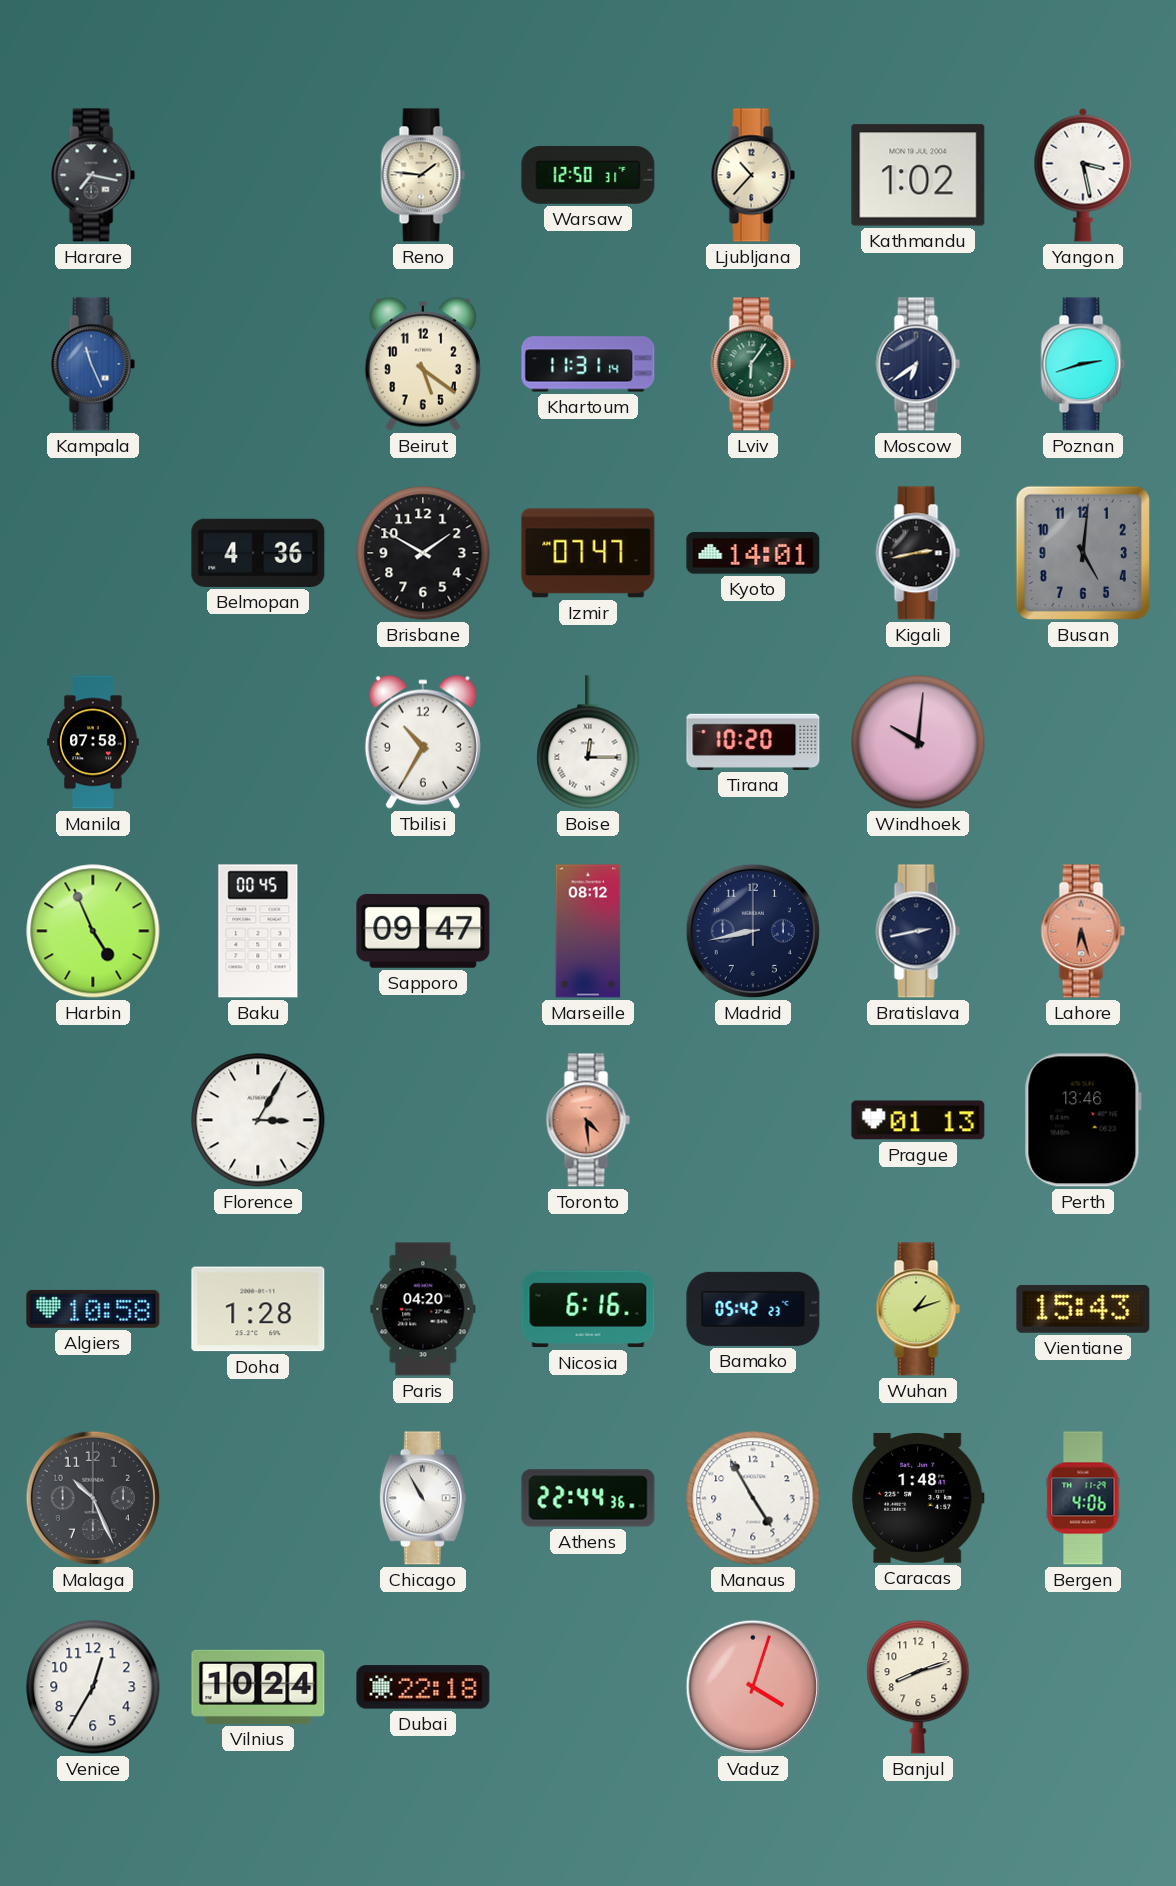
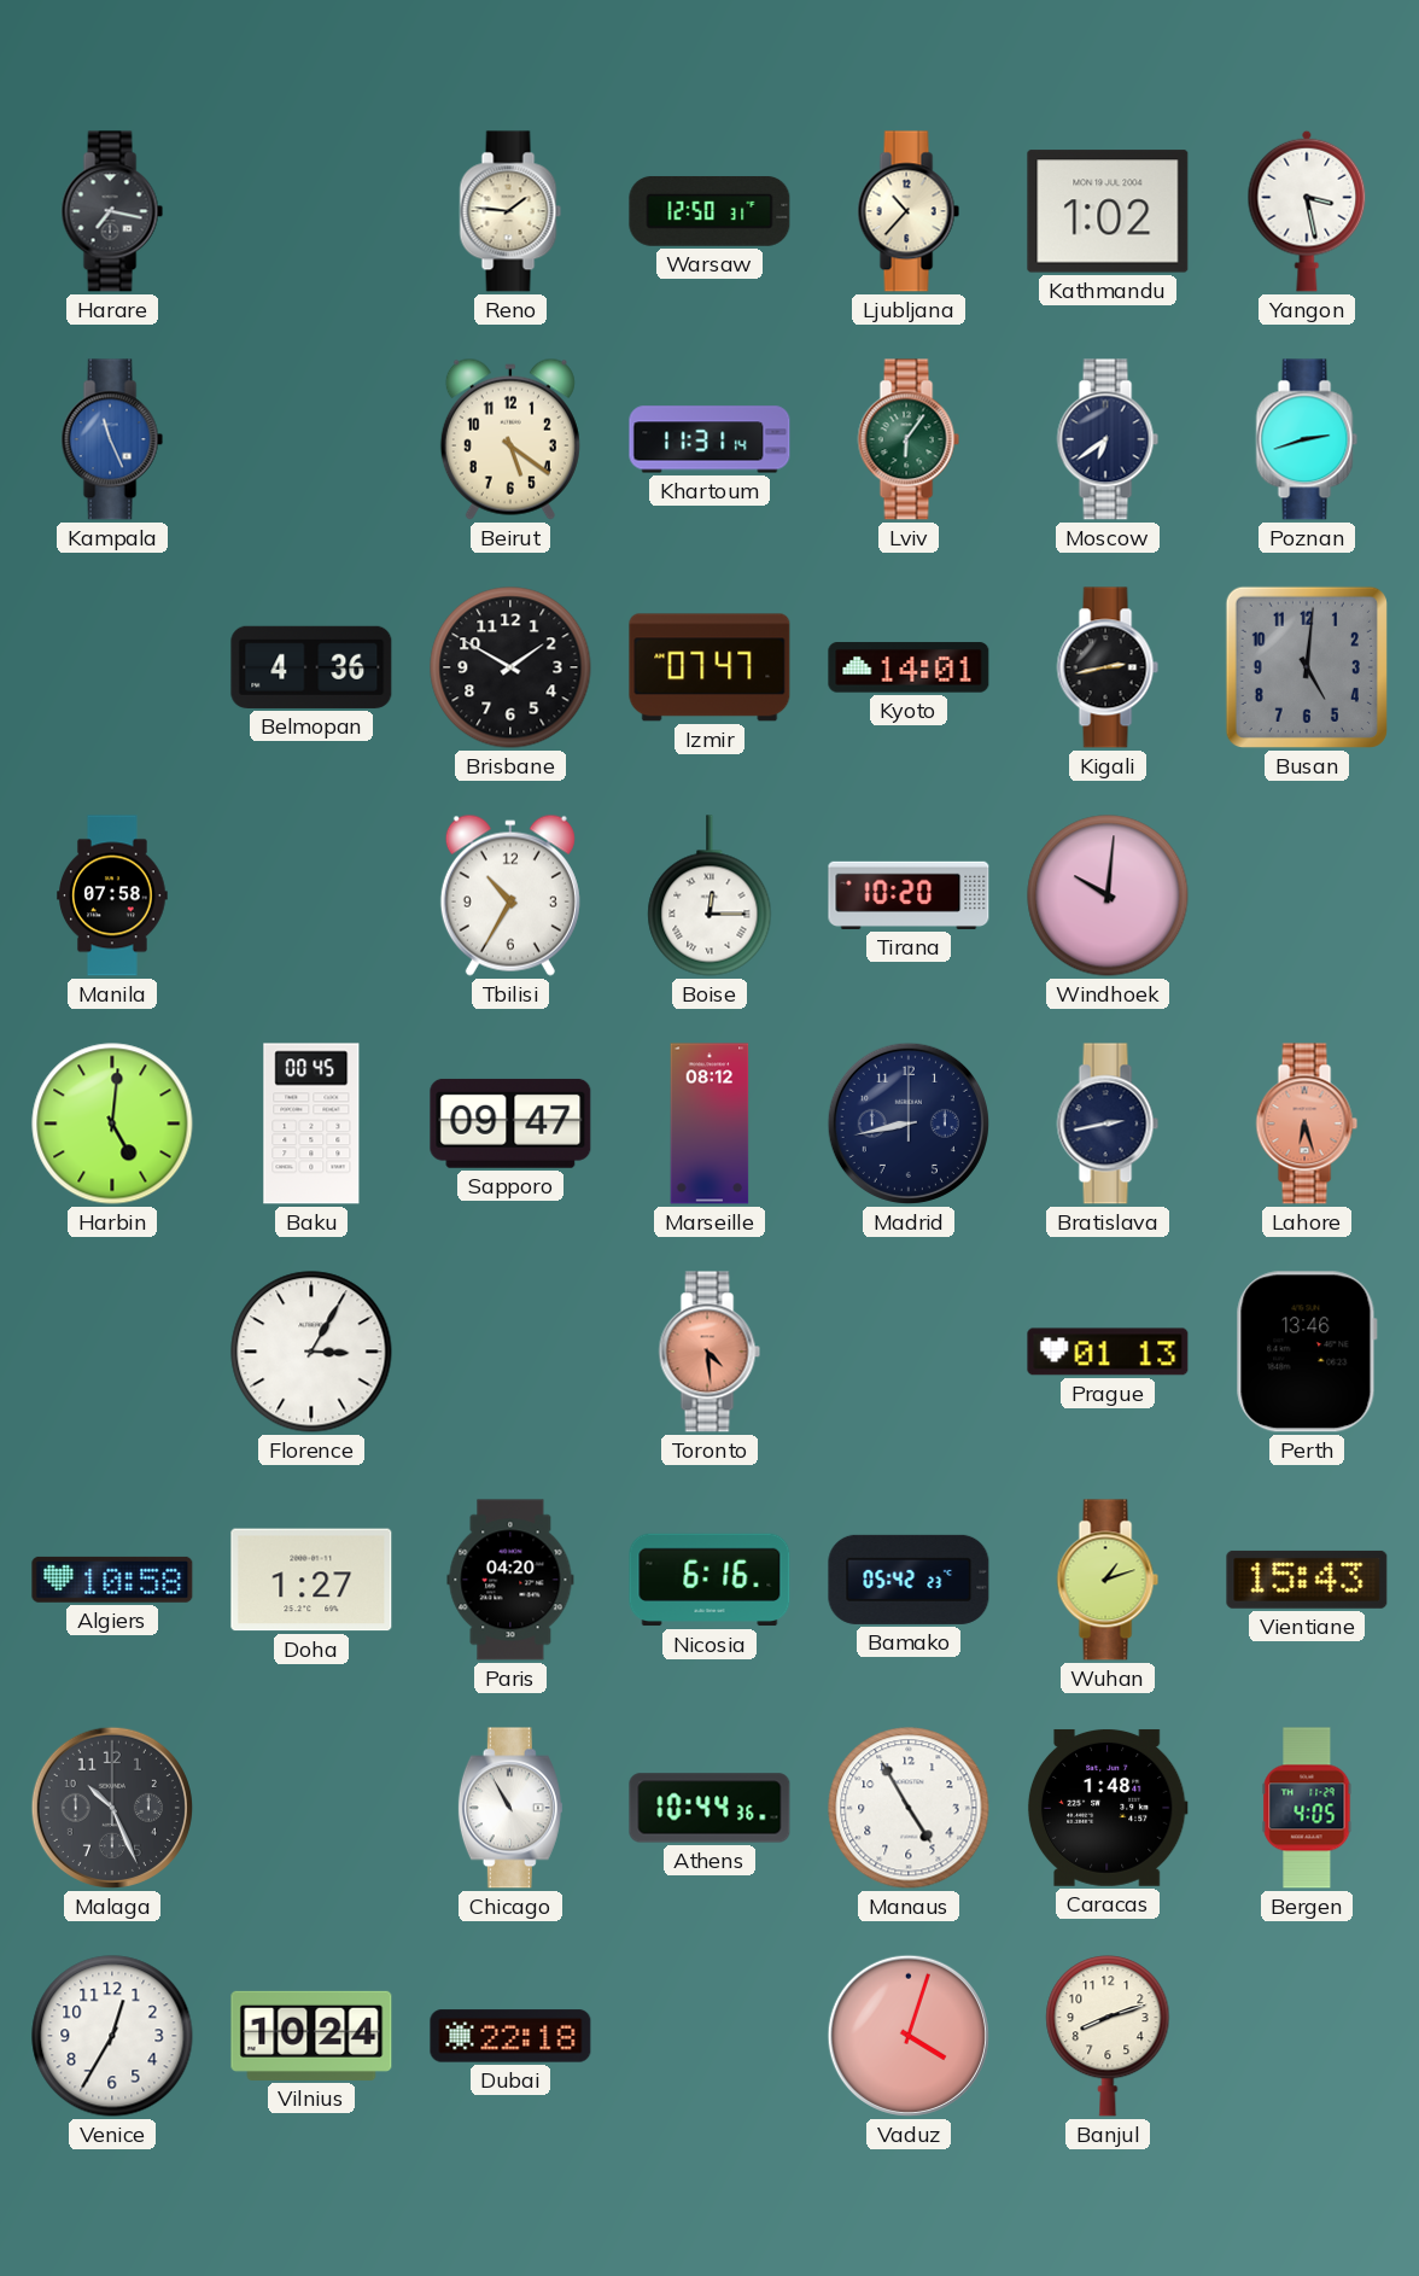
Harbin: 4:56 -> 5:01
Doha: 1:28 -> 1:27
Athens: 22:44 -> 10:44
Bergen: 4:06 -> 4:05
